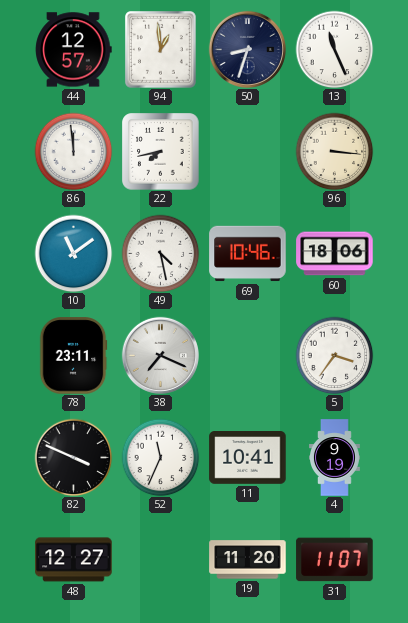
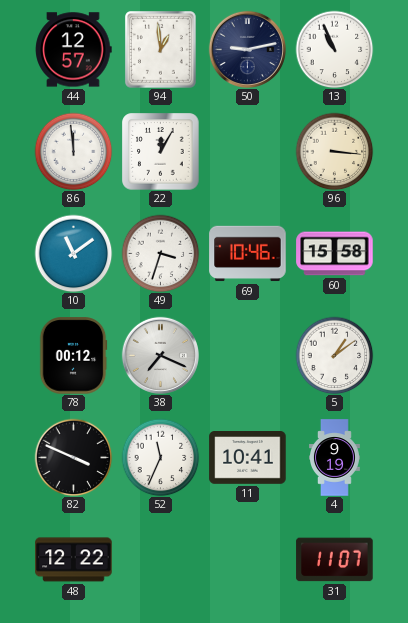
50: 8:33 -> 9:13
13: 11:26 -> 10:56
22: 7:43 -> 12:05
49: 4:28 -> 3:33
60: 18:06 -> 15:58
78: 23:11 -> 00:12
5: 3:36 -> 1:09
48: 12:27 -> 12:22
19: 11:20 -> none
